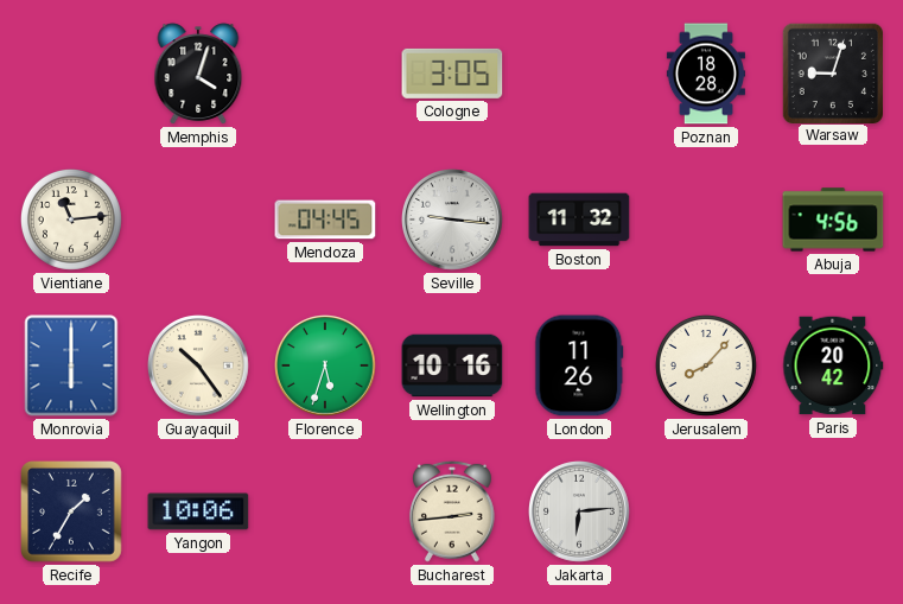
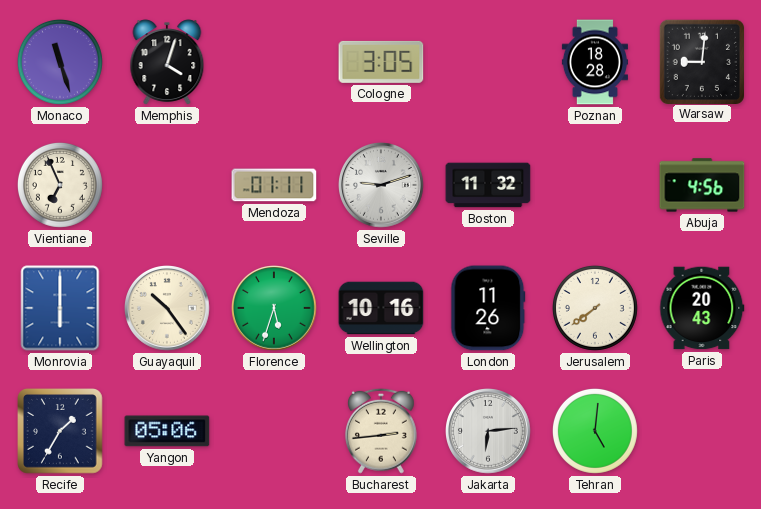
Monaco: none -> 11:27
Warsaw: 9:03 -> 9:01
Vientiane: 11:14 -> 6:56
Mendoza: 04:45 -> 01:11
Seville: 9:16 -> 9:12
Jerusalem: 8:07 -> 7:39
Paris: 20:42 -> 20:43
Yangon: 10:06 -> 05:06
Tehran: none -> 5:01
